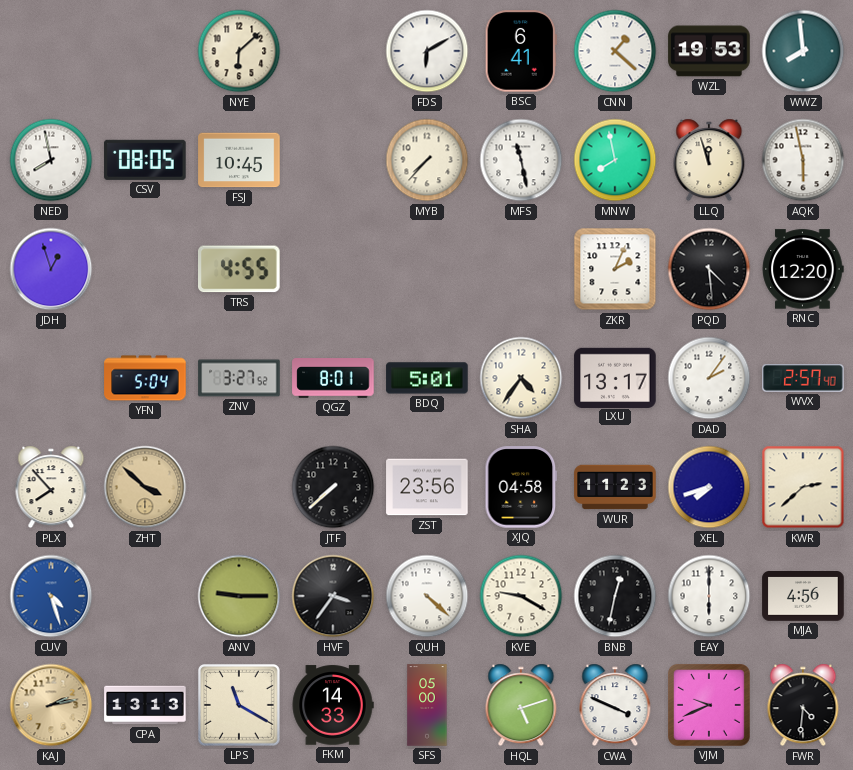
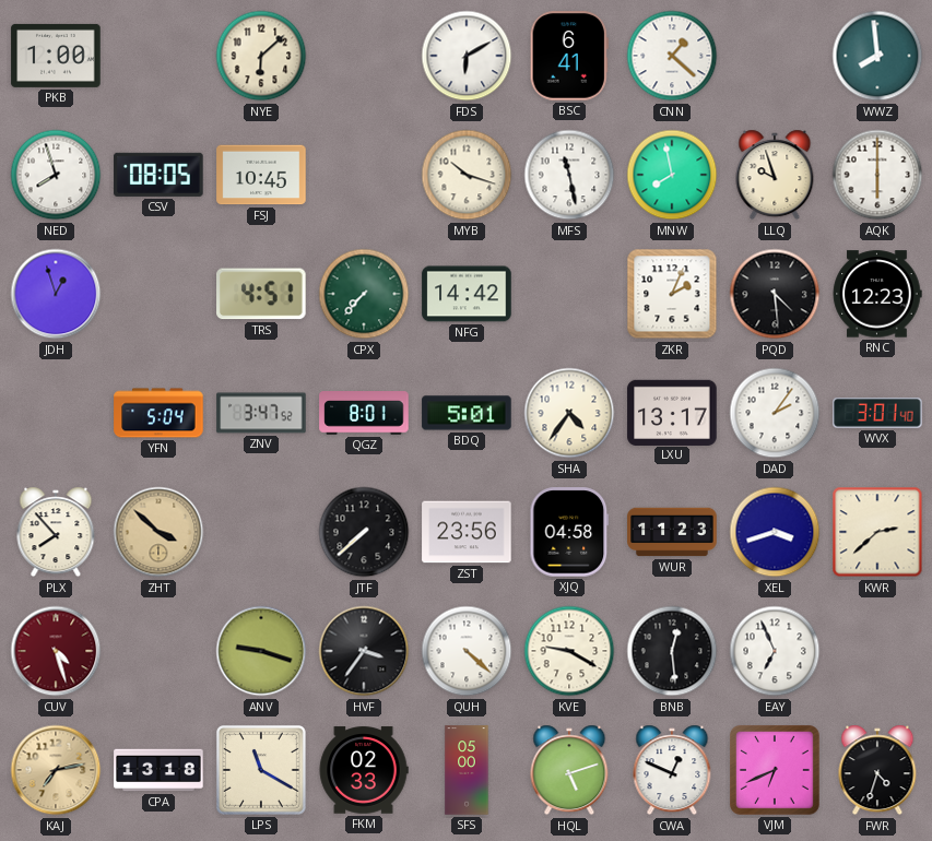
PKB: none -> 1:00
WZL: 19:53 -> none
NED: 7:58 -> 7:57
MYB: 7:37 -> 10:18
LLQ: 11:57 -> 9:57
AQK: 5:58 -> 6:00
TRS: 4:55 -> 4:51
CPX: none -> 7:37
NFG: none -> 14:42
RNC: 12:20 -> 12:23
ZNV: 3:27 -> 3:47
WVX: 2:57 -> 3:01
XEL: 7:42 -> 3:42
CUV dial: blue -> burgundy
ANV: 9:15 -> 9:18
BNB: 12:32 -> 12:29
EAY: 6:00 -> 6:56
MJA: 4:56 -> none
KAJ: 2:13 -> 7:13
CPA: 13:13 -> 13:18
FKM: 14:33 -> 02:33
CWA: 3:49 -> 12:49
VJM: 9:41 -> 6:41
FWR: 4:31 -> 4:33
